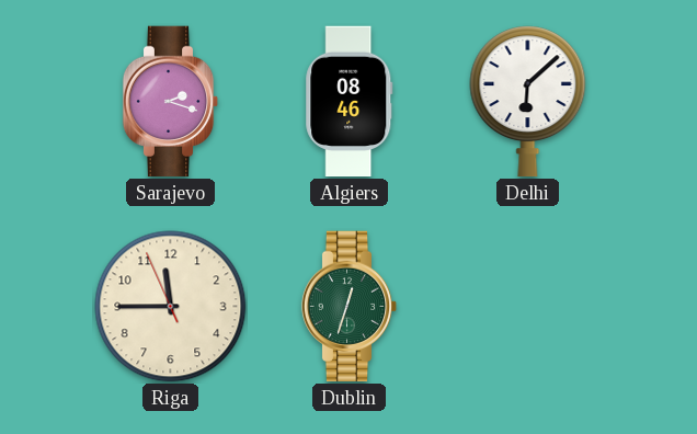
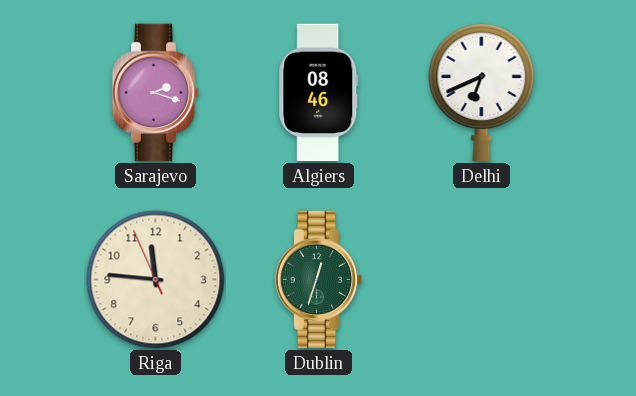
Delhi: 6:08 -> 6:41
Riga: 11:44 -> 11:45
